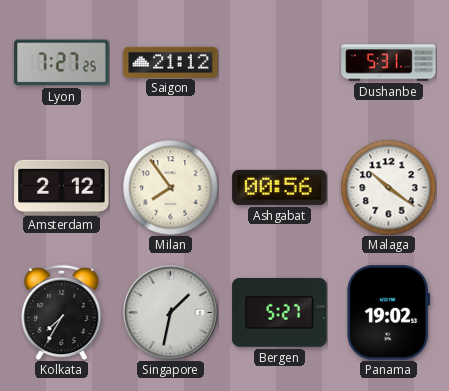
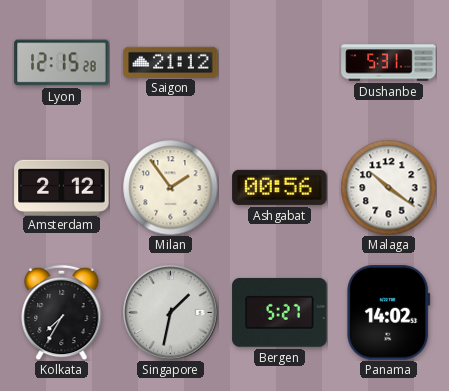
Lyon: 7:27 -> 12:15
Milan: 7:54 -> 1:54
Panama: 19:02 -> 14:02
